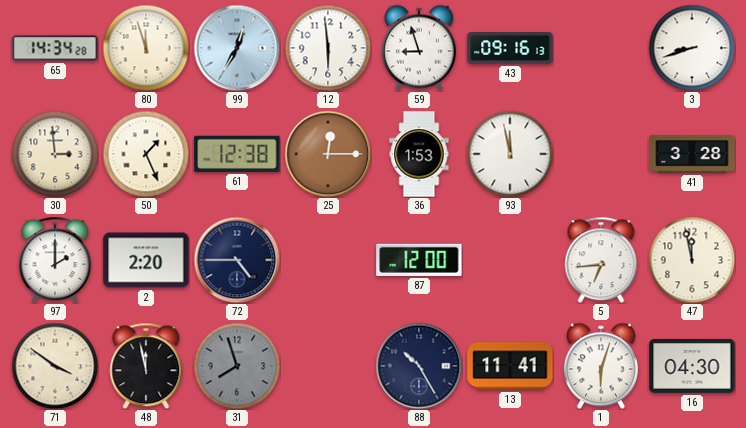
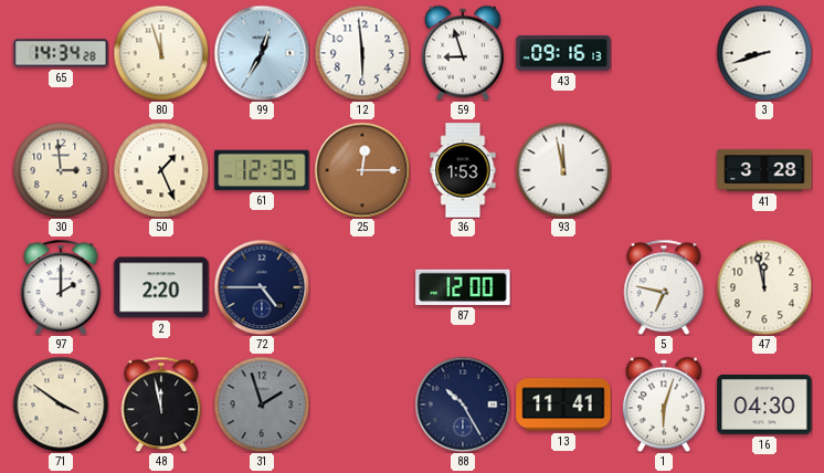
61: 12:38 -> 12:35
5: 6:44 -> 6:47
31: 7:57 -> 1:57
